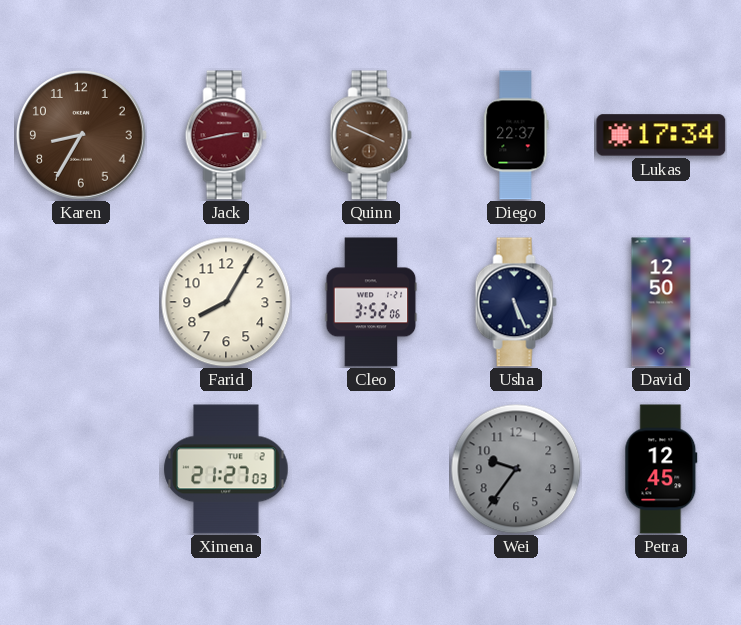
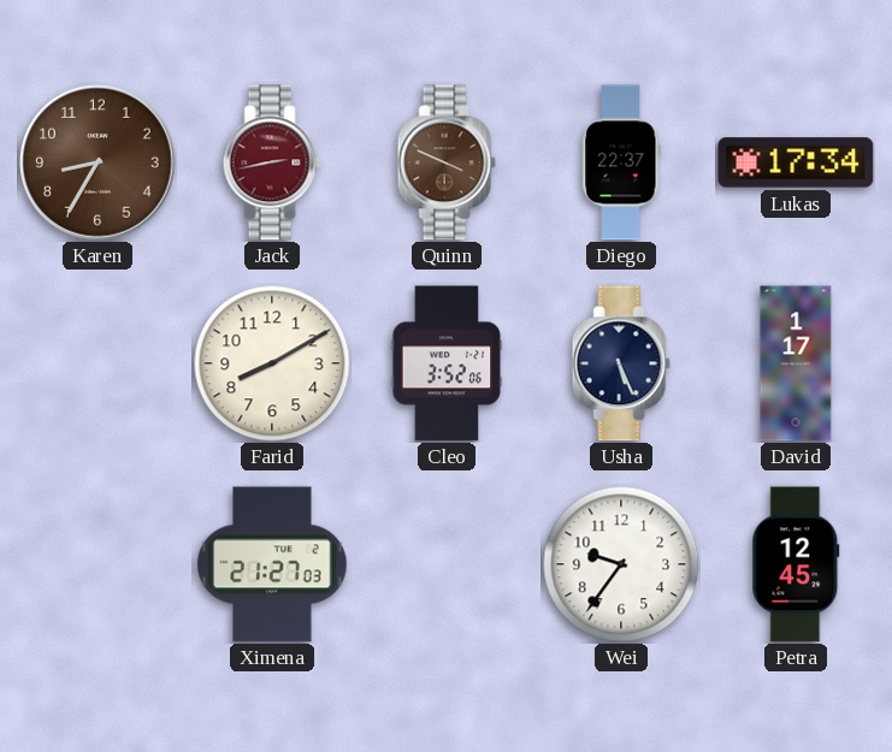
Farid: 8:05 -> 8:10
David: 12:50 -> 1:17
Wei dial: grey -> white
